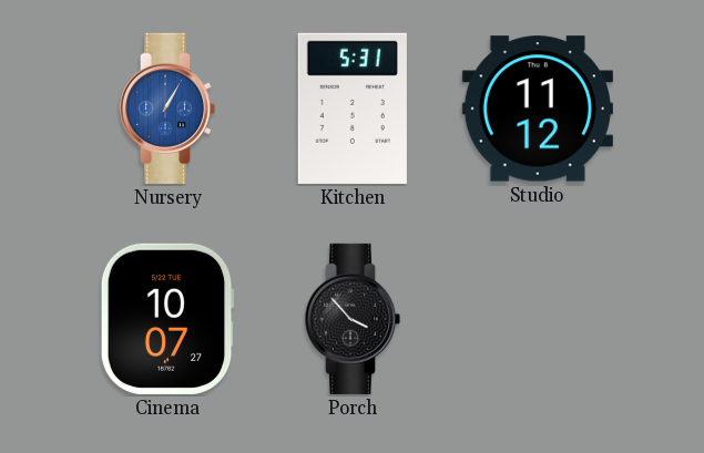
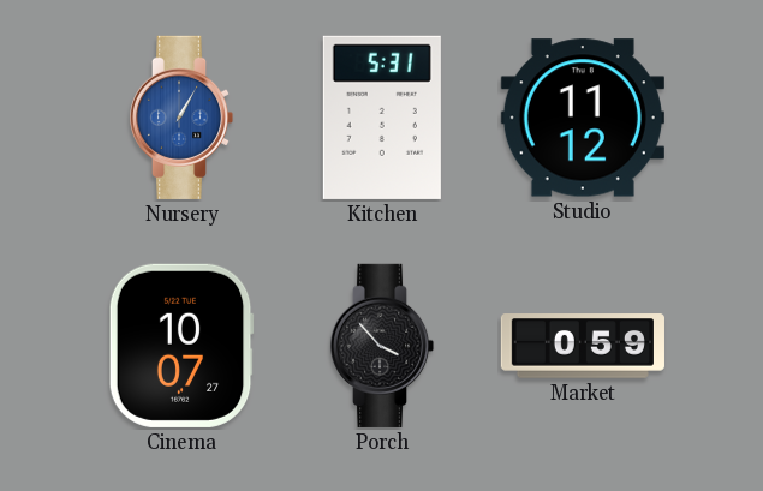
Market: none -> 0:59
